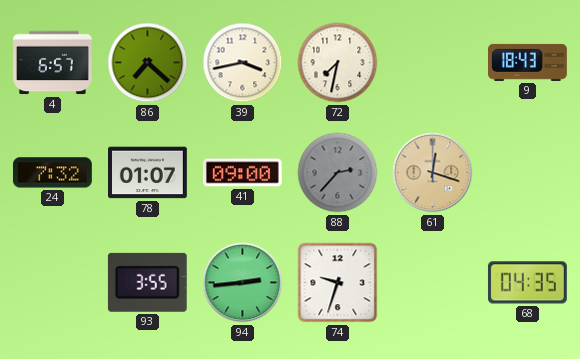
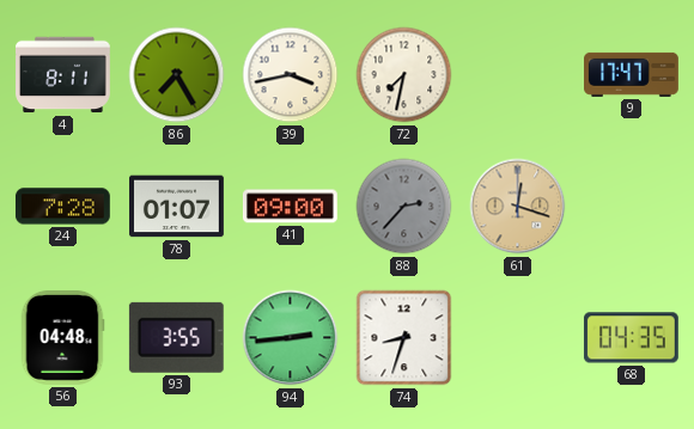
4: 6:57 -> 8:11
86: 7:22 -> 7:25
9: 18:43 -> 17:47
24: 7:32 -> 7:28
56: none -> 04:48
74: 9:33 -> 8:33
